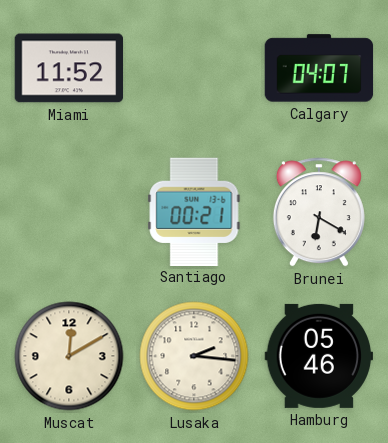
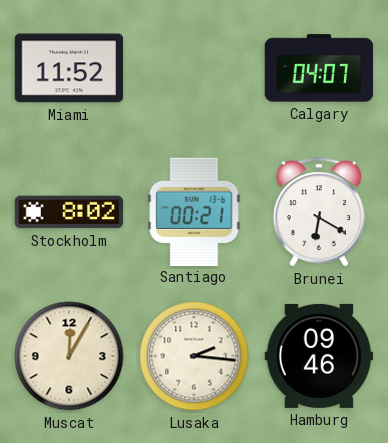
Stockholm: none -> 8:02
Muscat: 12:10 -> 12:05
Hamburg: 05:46 -> 09:46
